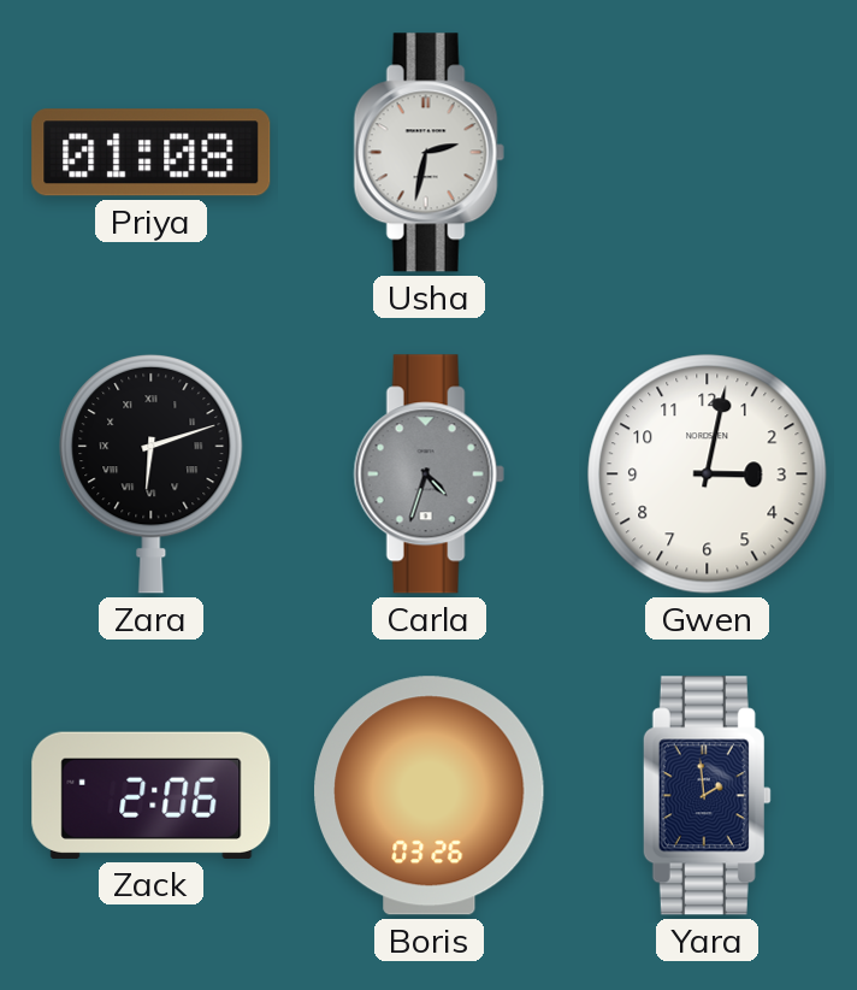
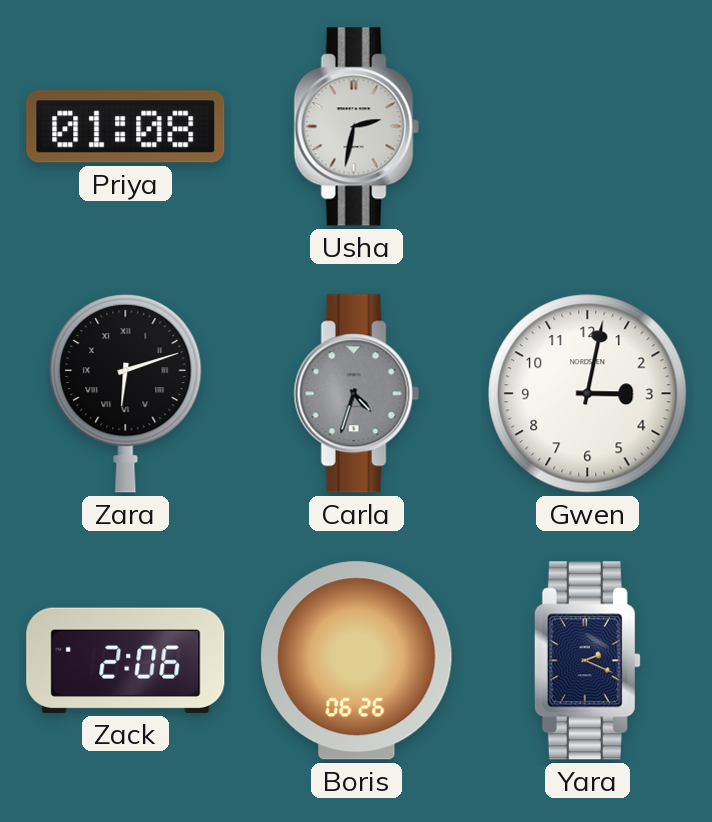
Boris: 03:26 -> 06:26
Yara: 1:59 -> 2:19
